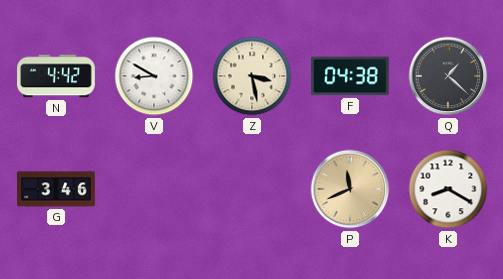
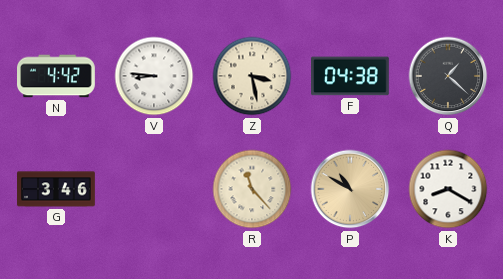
V: 8:50 -> 8:46
R: none -> 11:23
P: 11:41 -> 10:50
